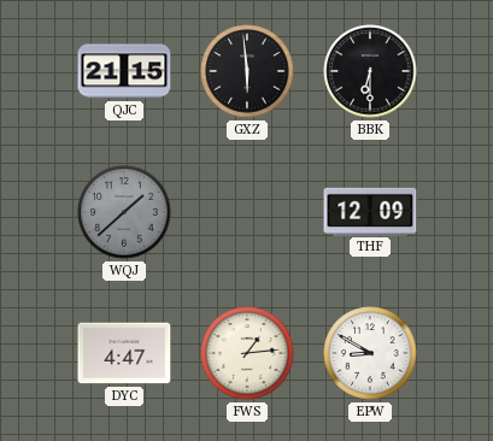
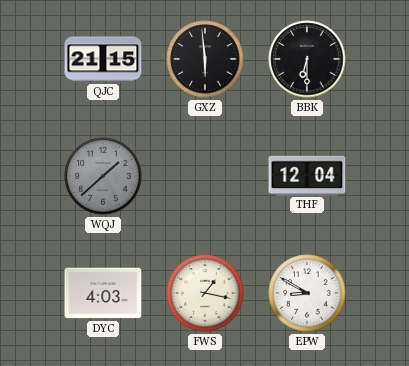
THF: 12:09 -> 12:04
DYC: 4:47 -> 4:03
FWS: 1:14 -> 1:17
